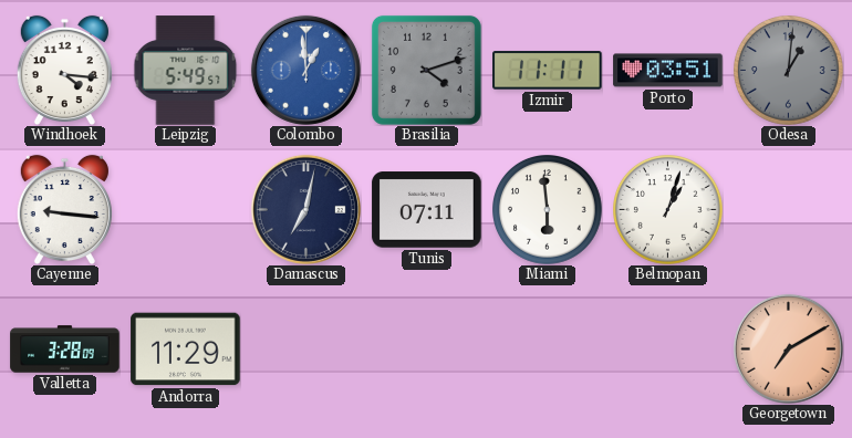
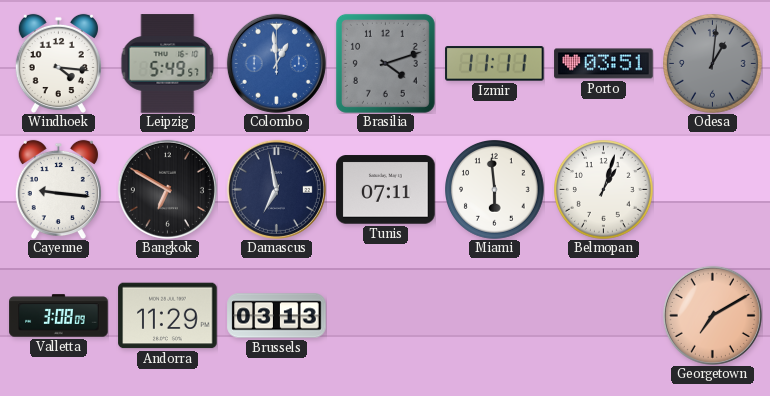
Bangkok: none -> 6:50
Damascus: 7:02 -> 6:58
Valletta: 3:28 -> 3:08
Brussels: none -> 03:13
